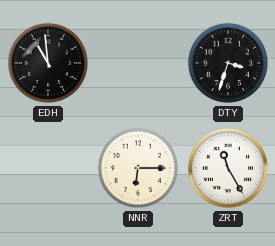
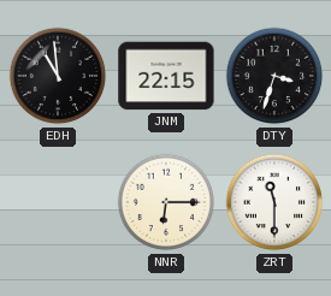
JNM: none -> 22:15
ZRT: 11:25 -> 11:30
